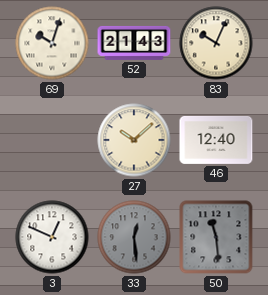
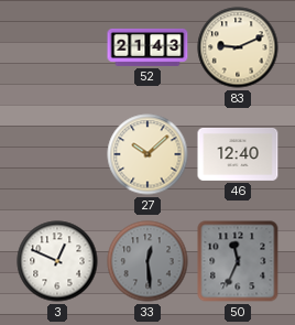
69: 10:03 -> none
83: 10:04 -> 9:11
50: 11:29 -> 11:34
